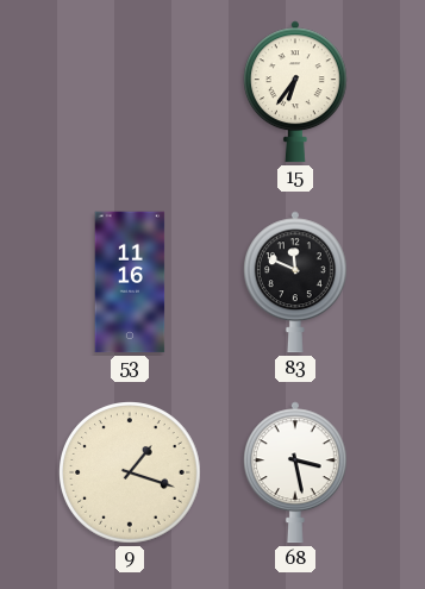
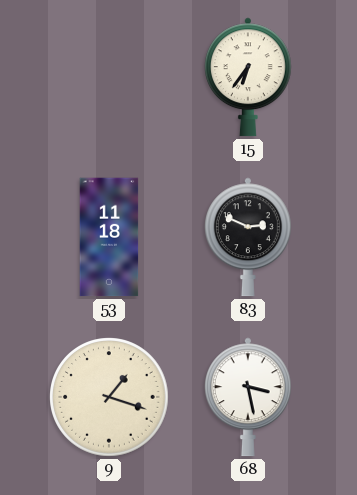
53: 11:16 -> 11:18
83: 11:49 -> 2:49
